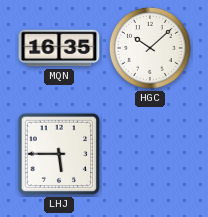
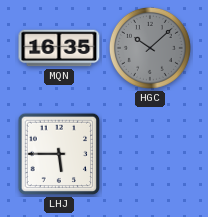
HGC dial: white -> grey
